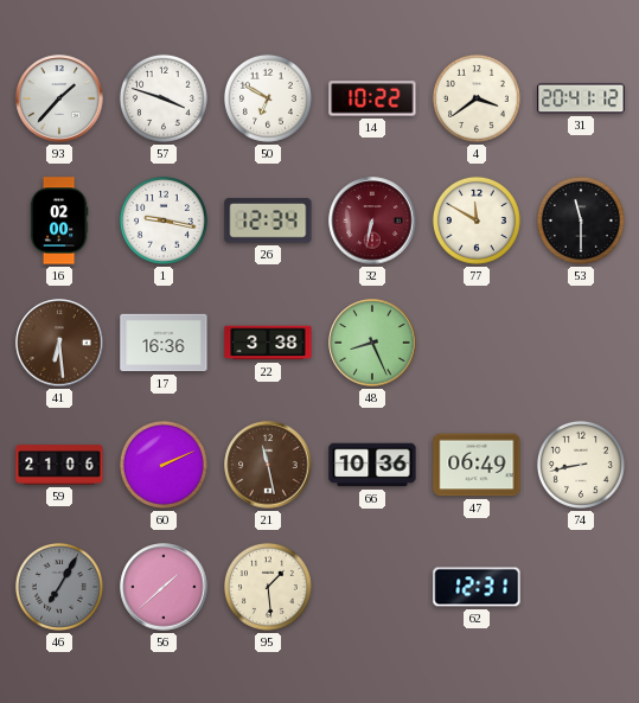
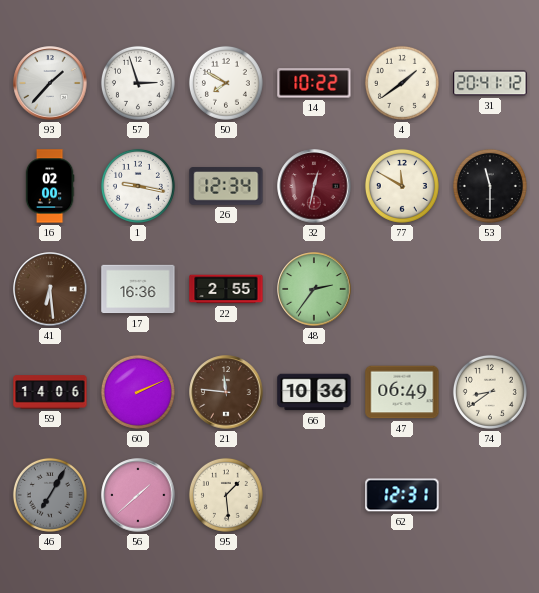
57: 3:48 -> 2:57
50: 6:50 -> 7:50
4: 3:39 -> 1:39
32: 6:32 -> 12:32
22: 3:38 -> 2:55
48: 8:26 -> 2:36
59: 21:06 -> 14:06
21: 11:28 -> 11:46
74: 8:43 -> 8:39
